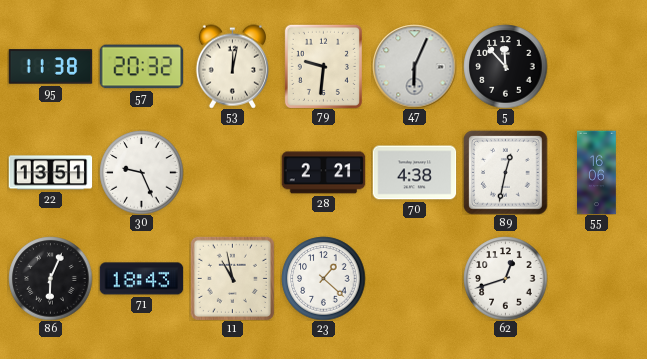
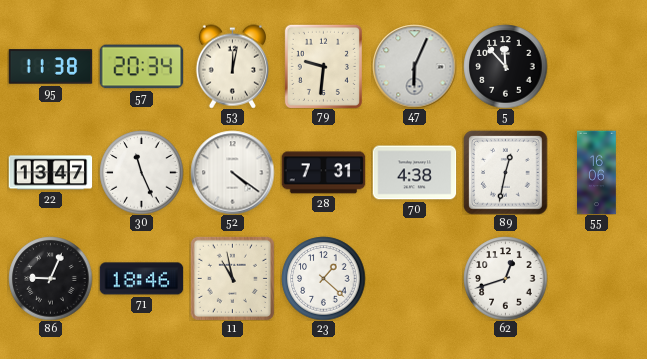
57: 20:32 -> 20:34
22: 13:51 -> 13:47
30: 9:26 -> 11:26
52: none -> 4:21
28: 2:21 -> 7:31
86: 6:04 -> 9:04
71: 18:43 -> 18:46
